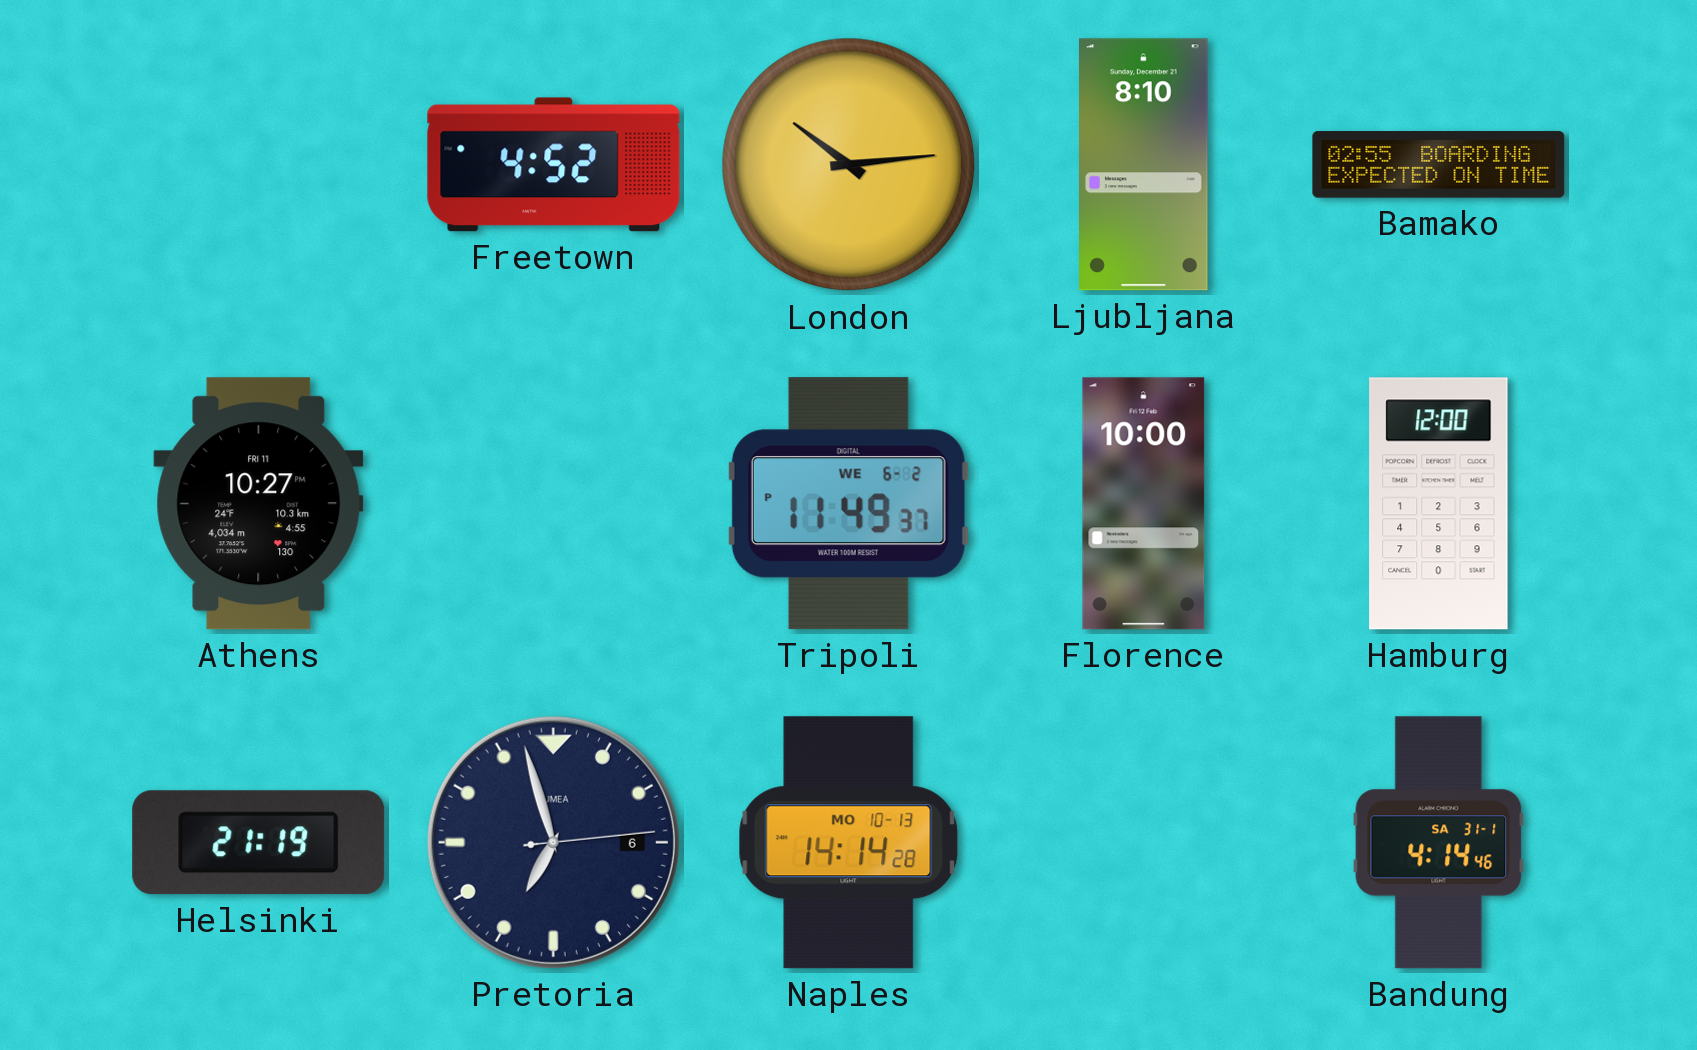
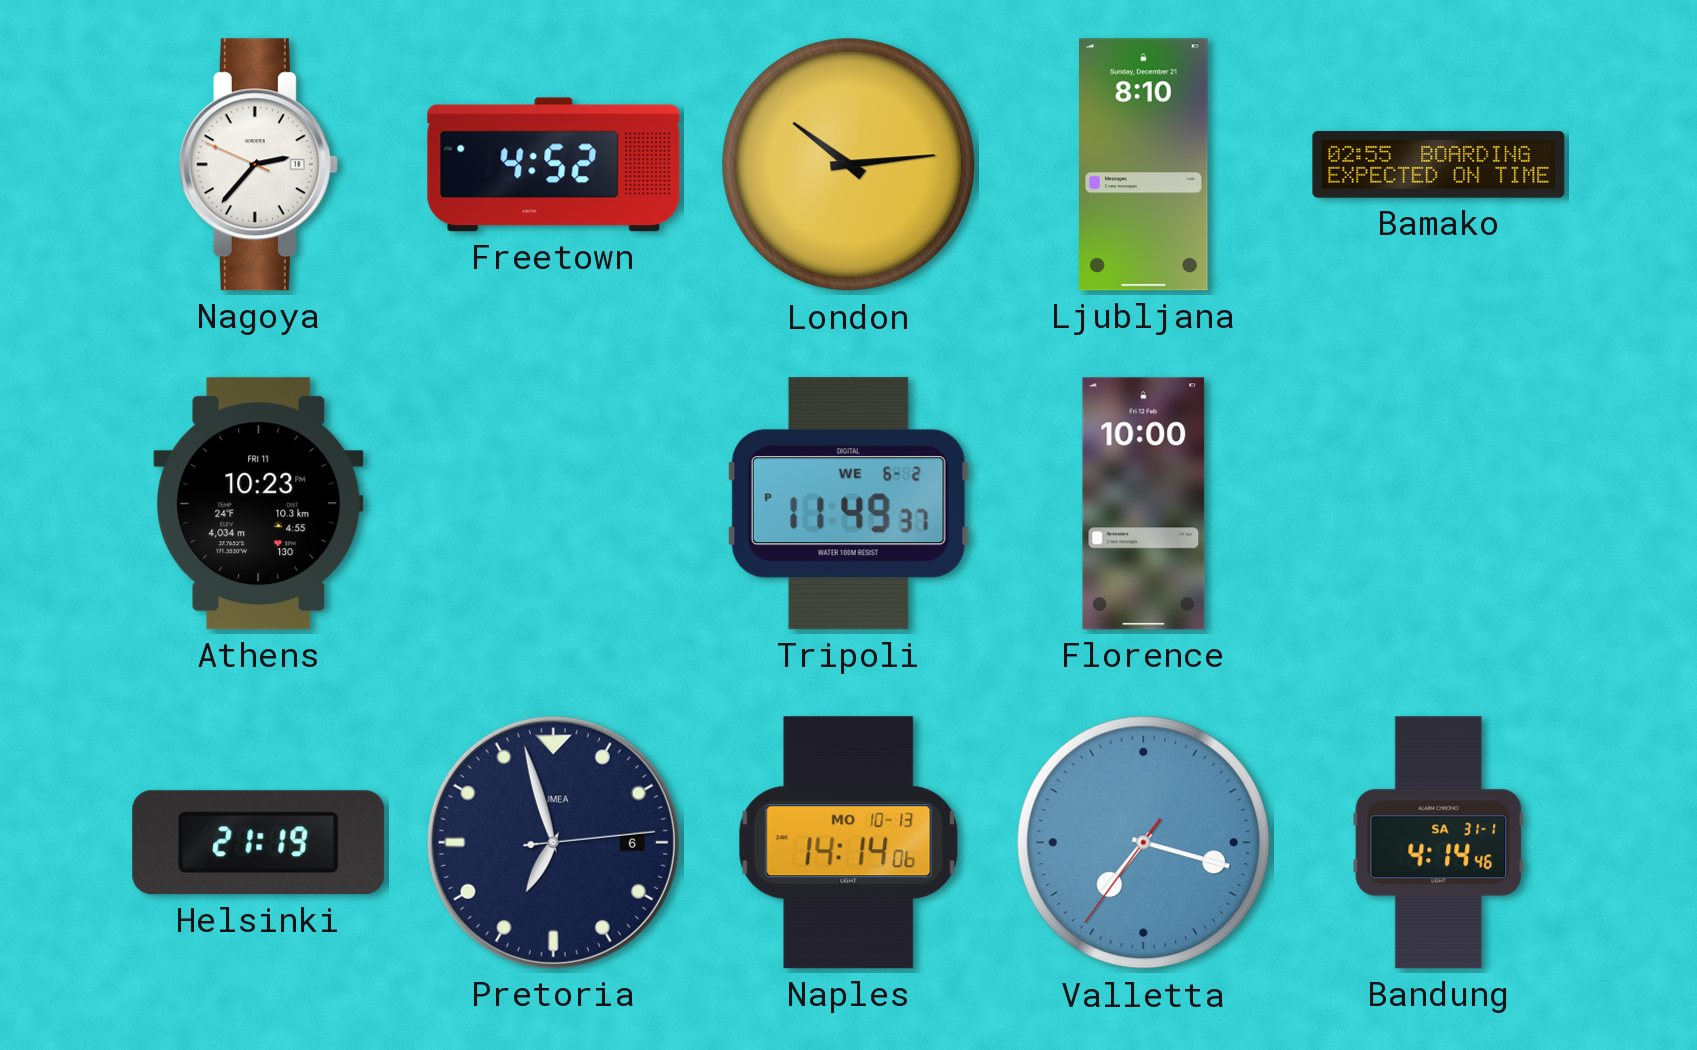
Nagoya: none -> 2:36
Athens: 10:27 -> 10:23
Hamburg: 12:00 -> none
Naples: 14:14:28 -> 14:14:06
Valletta: none -> 7:17
